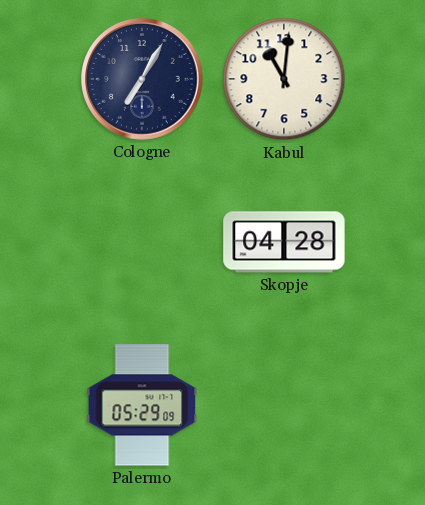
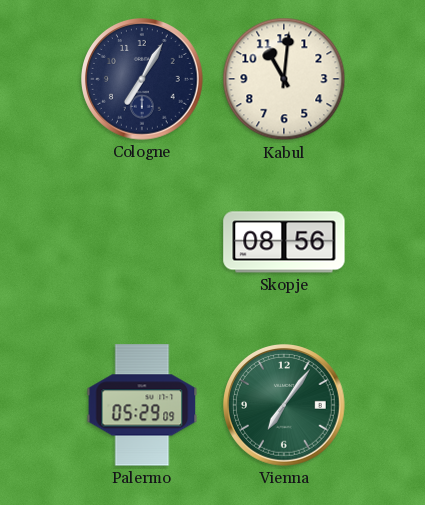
Skopje: 04:28 -> 08:56
Vienna: none -> 7:06
